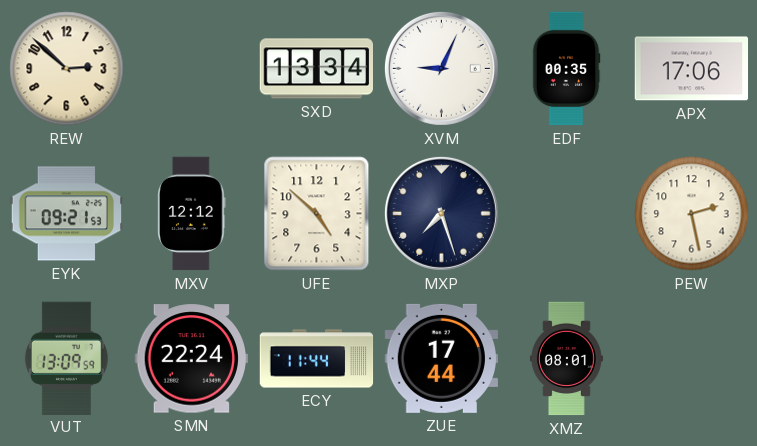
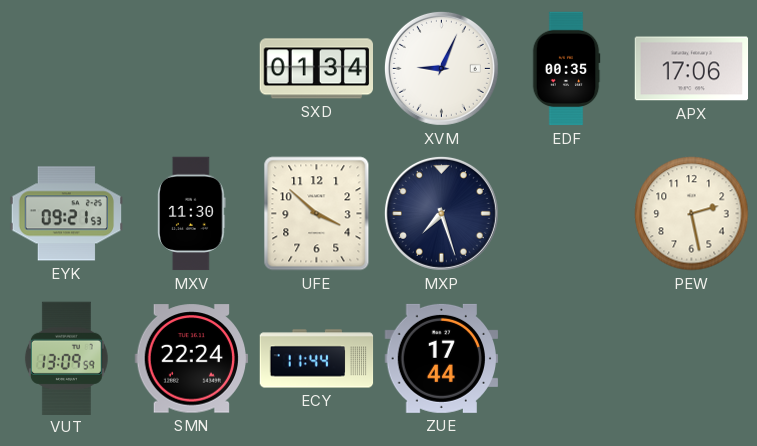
REW: 2:52 -> none
SXD: 13:34 -> 01:34
MXV: 12:12 -> 11:30
UFE: 4:52 -> 3:52
XMZ: 08:01 -> none
